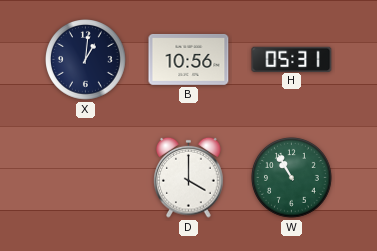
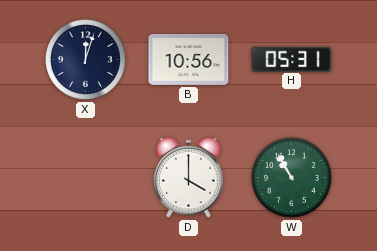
X: 1:01 -> 12:03
